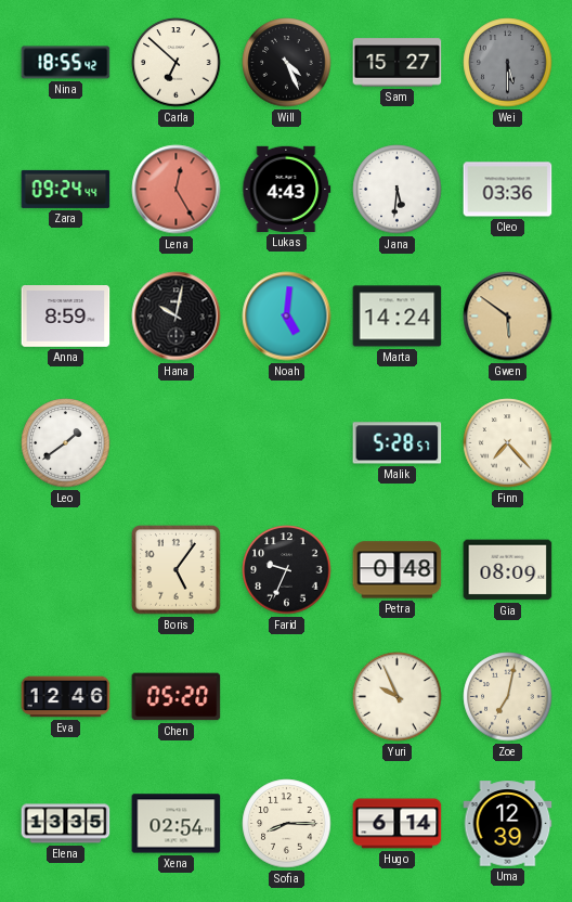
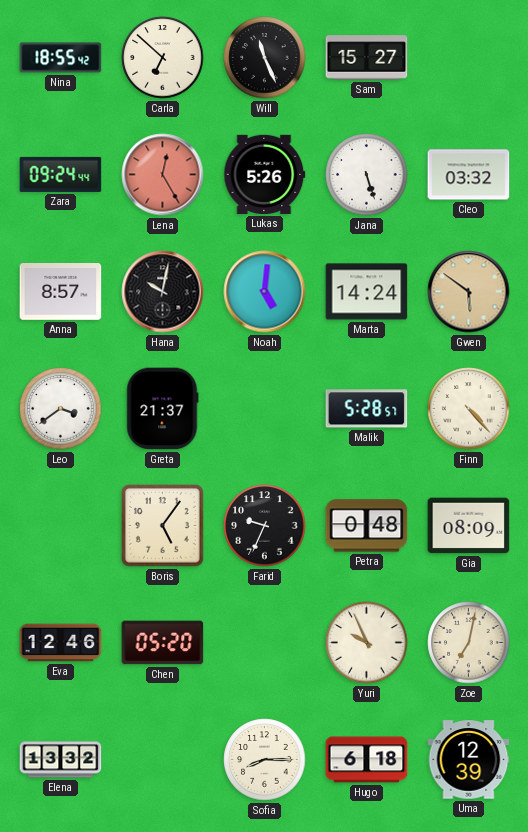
Will: 4:26 -> 11:26
Wei: 5:30 -> none
Lukas: 4:43 -> 5:26
Jana: 5:31 -> 5:27
Cleo: 03:36 -> 03:32
Anna: 8:59 -> 8:57
Leo: 1:39 -> 3:39
Greta: none -> 21:37
Finn: 7:23 -> 4:23
Elena: 13:35 -> 13:32
Xena: 02:54 -> none
Hugo: 6:14 -> 6:18
